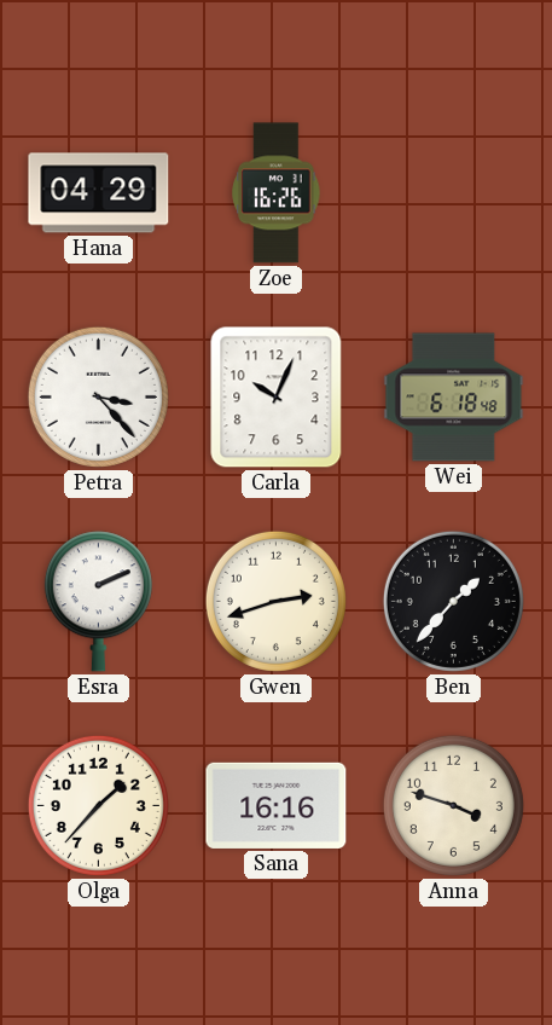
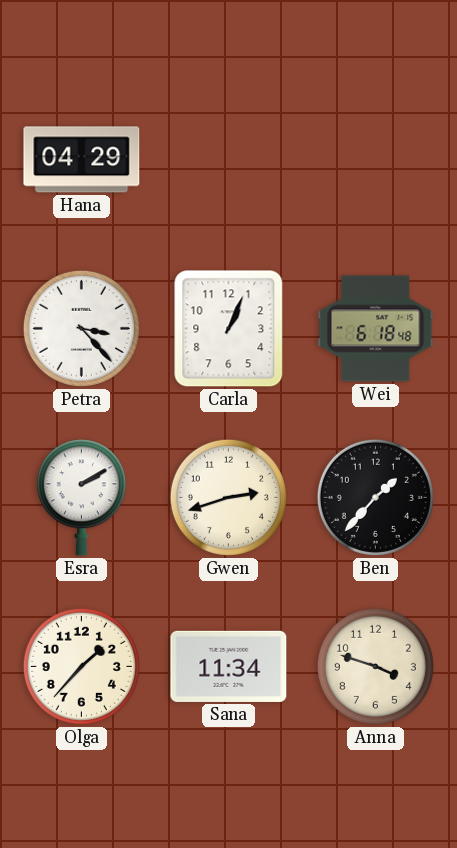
Zoe: 16:26 -> none
Carla: 10:04 -> 1:04
Esra: 2:11 -> 2:10
Sana: 16:16 -> 11:34
